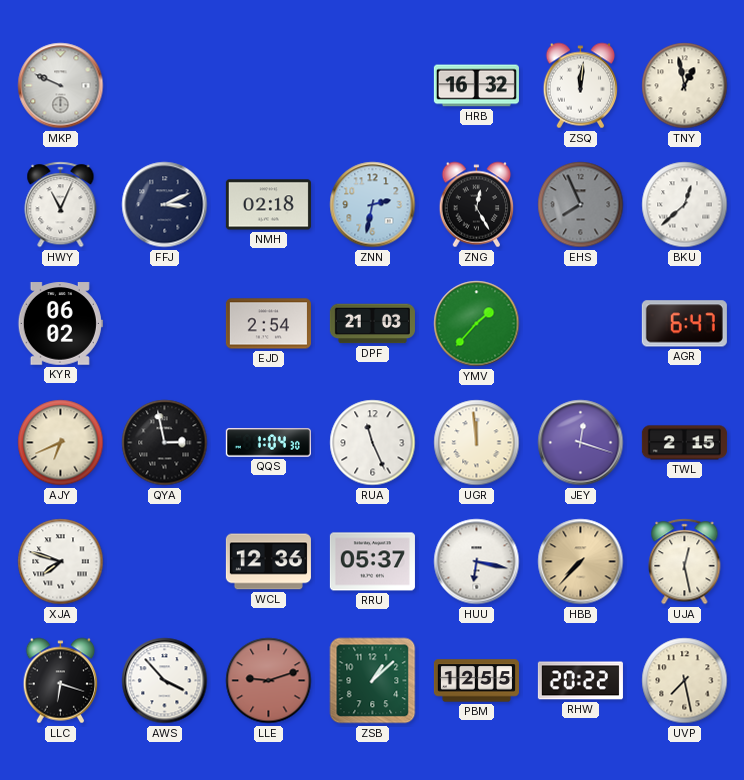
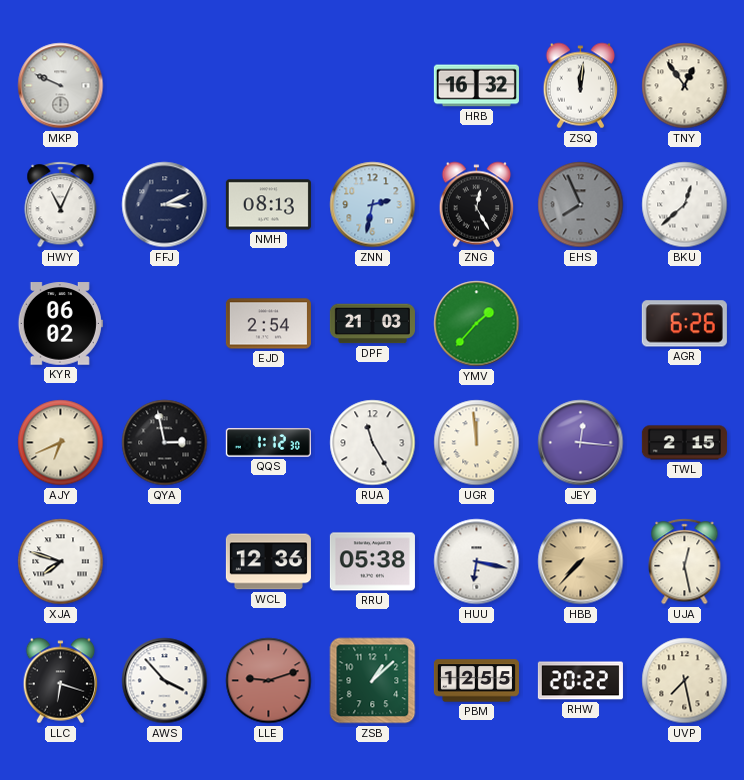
TNY: 12:58 -> 12:54
NMH: 02:18 -> 08:13
AGR: 6:47 -> 6:26
QQS: 1:04 -> 1:12
RUA: 11:26 -> 11:25
JEY: 12:18 -> 12:16
RRU: 05:37 -> 05:38
